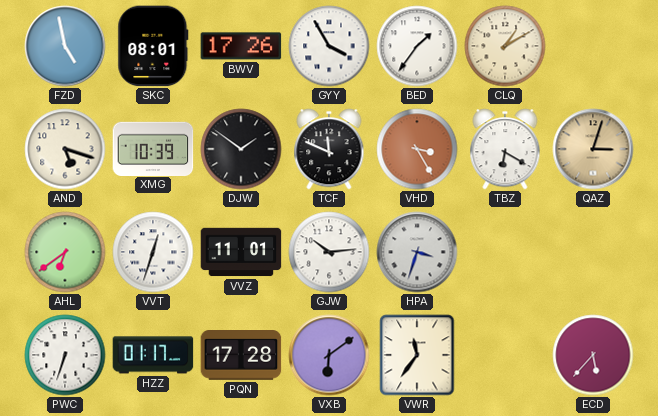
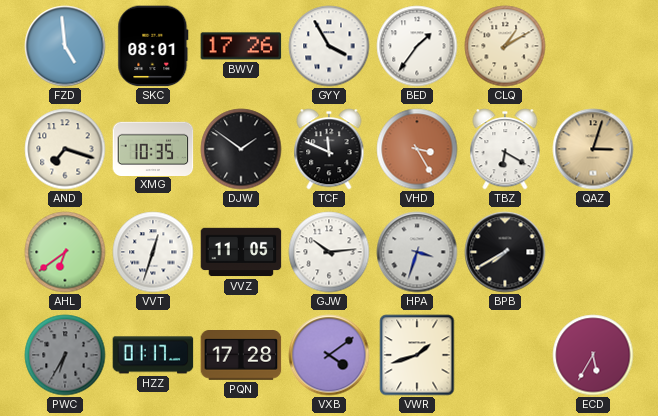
FZD: 4:58 -> 4:59
AND: 5:18 -> 7:18
XMG: 10:39 -> 10:35
VVZ: 11:01 -> 11:05
BPB: none -> 7:40
PWC: 6:33 -> 6:35
PWC dial: white -> grey
VXB: 6:09 -> 4:09
VWR: 11:36 -> 1:42
ECD: 5:37 -> 5:35
